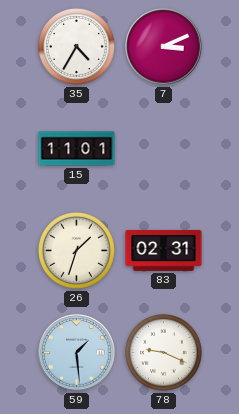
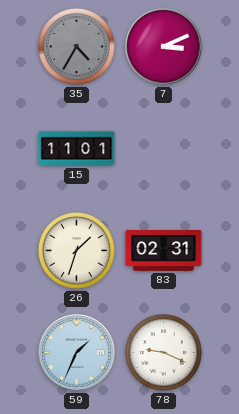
35 dial: white -> grey
59: 1:29 -> 1:34
